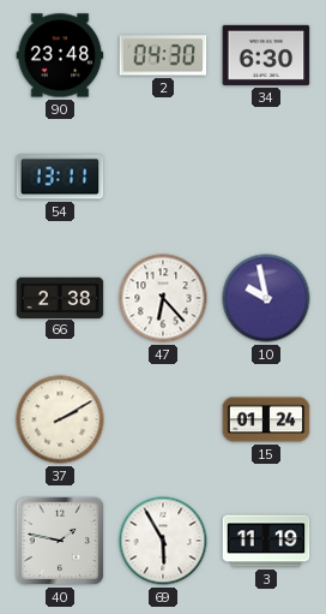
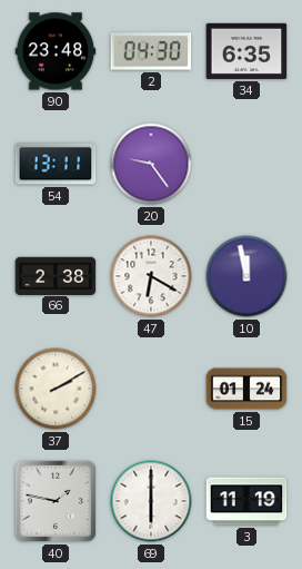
34: 6:30 -> 6:35
20: none -> 9:24
47: 6:23 -> 6:20
10: 9:58 -> 11:58
69: 5:55 -> 6:00
